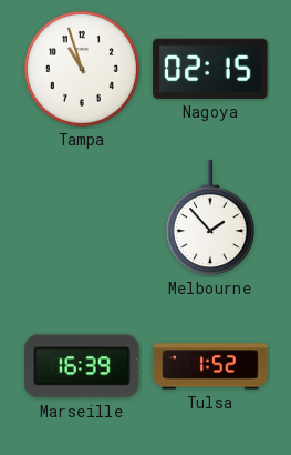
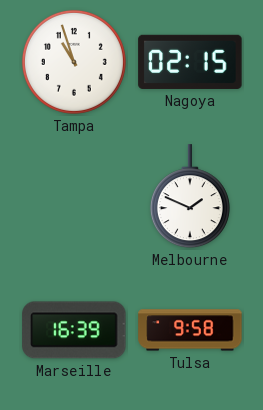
Melbourne: 1:53 -> 1:49
Tulsa: 1:52 -> 9:58
